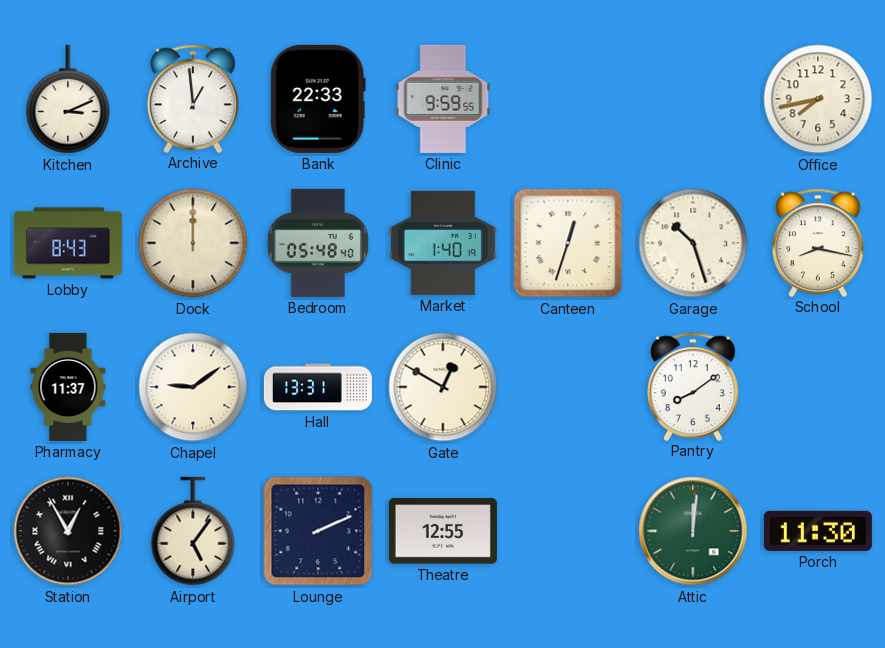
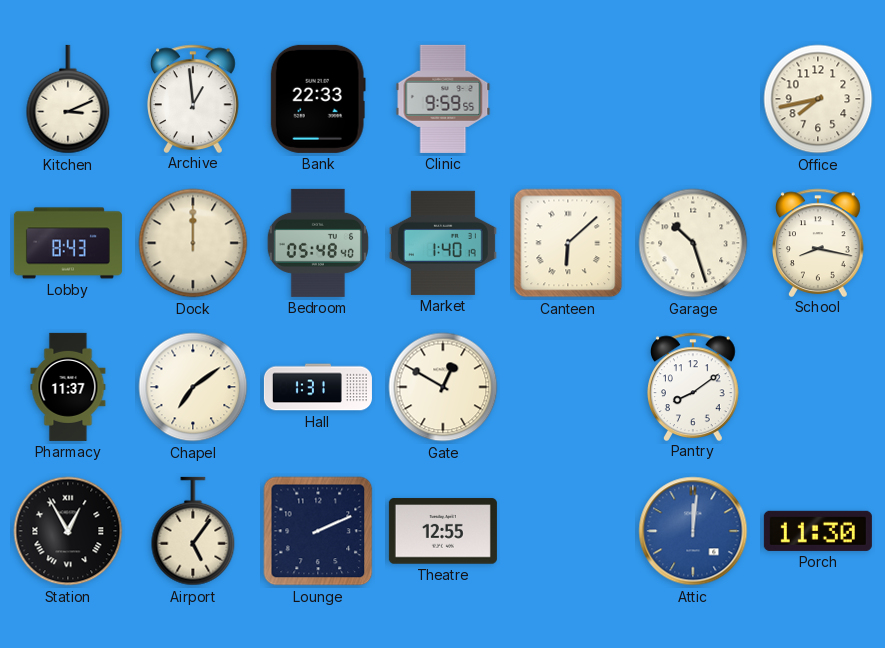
Canteen: 12:33 -> 6:08
Chapel: 9:09 -> 7:09
Hall: 13:31 -> 1:31
Attic dial: green -> blue
